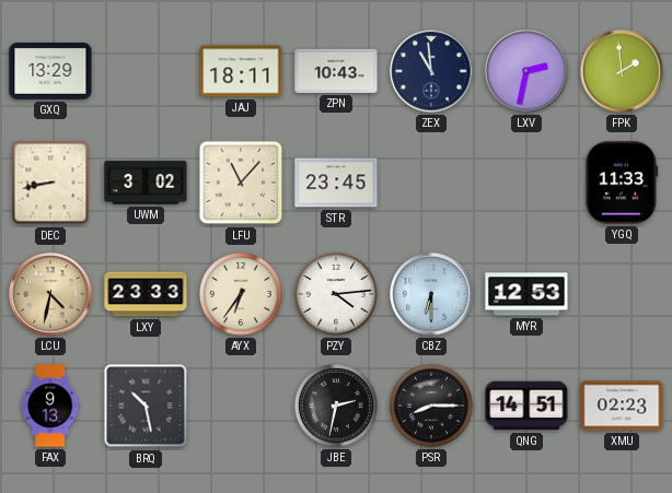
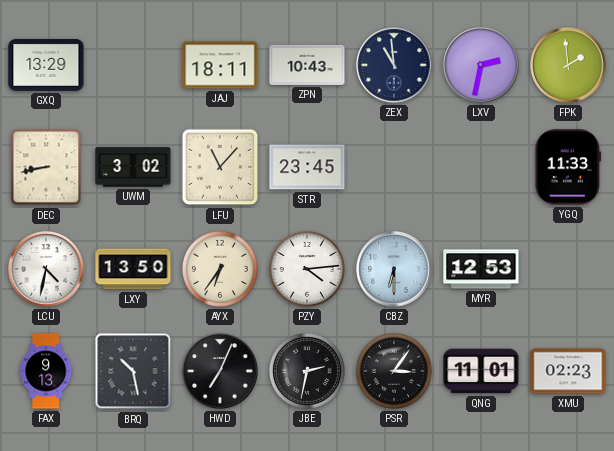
LCU dial: champagne -> white
LXY: 23:33 -> 13:50
HWD: none -> 7:04
PSR: 8:15 -> 3:06
QNG: 14:51 -> 11:01
